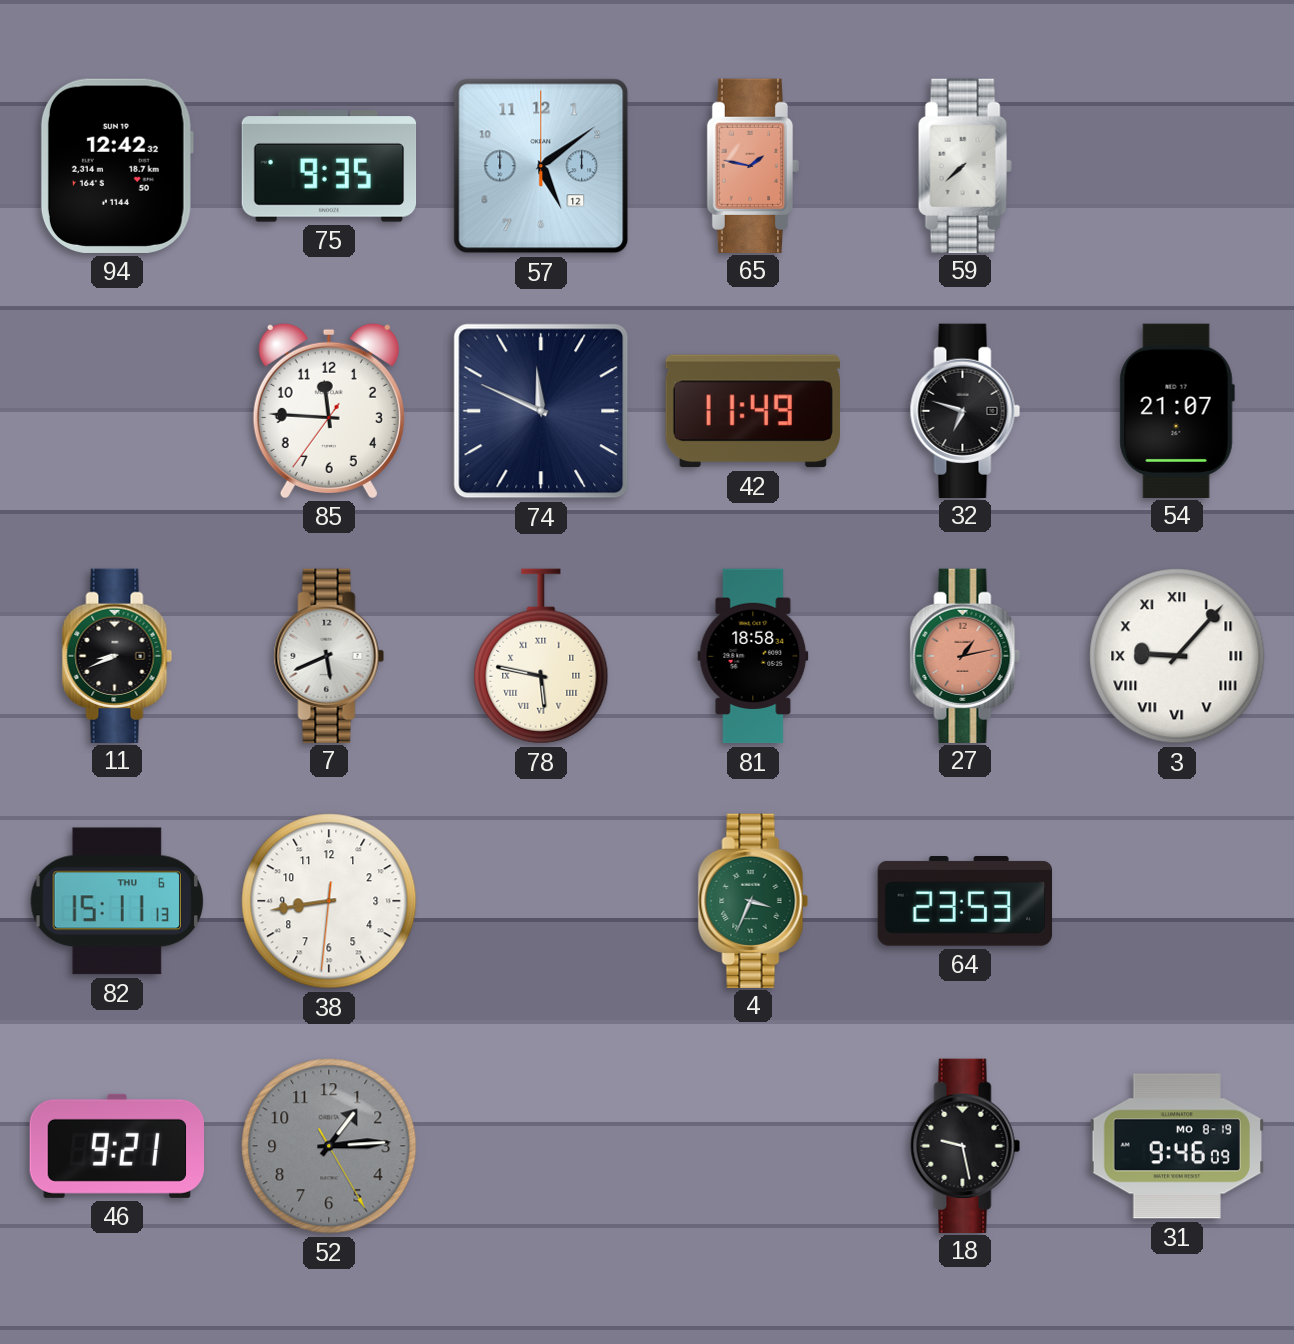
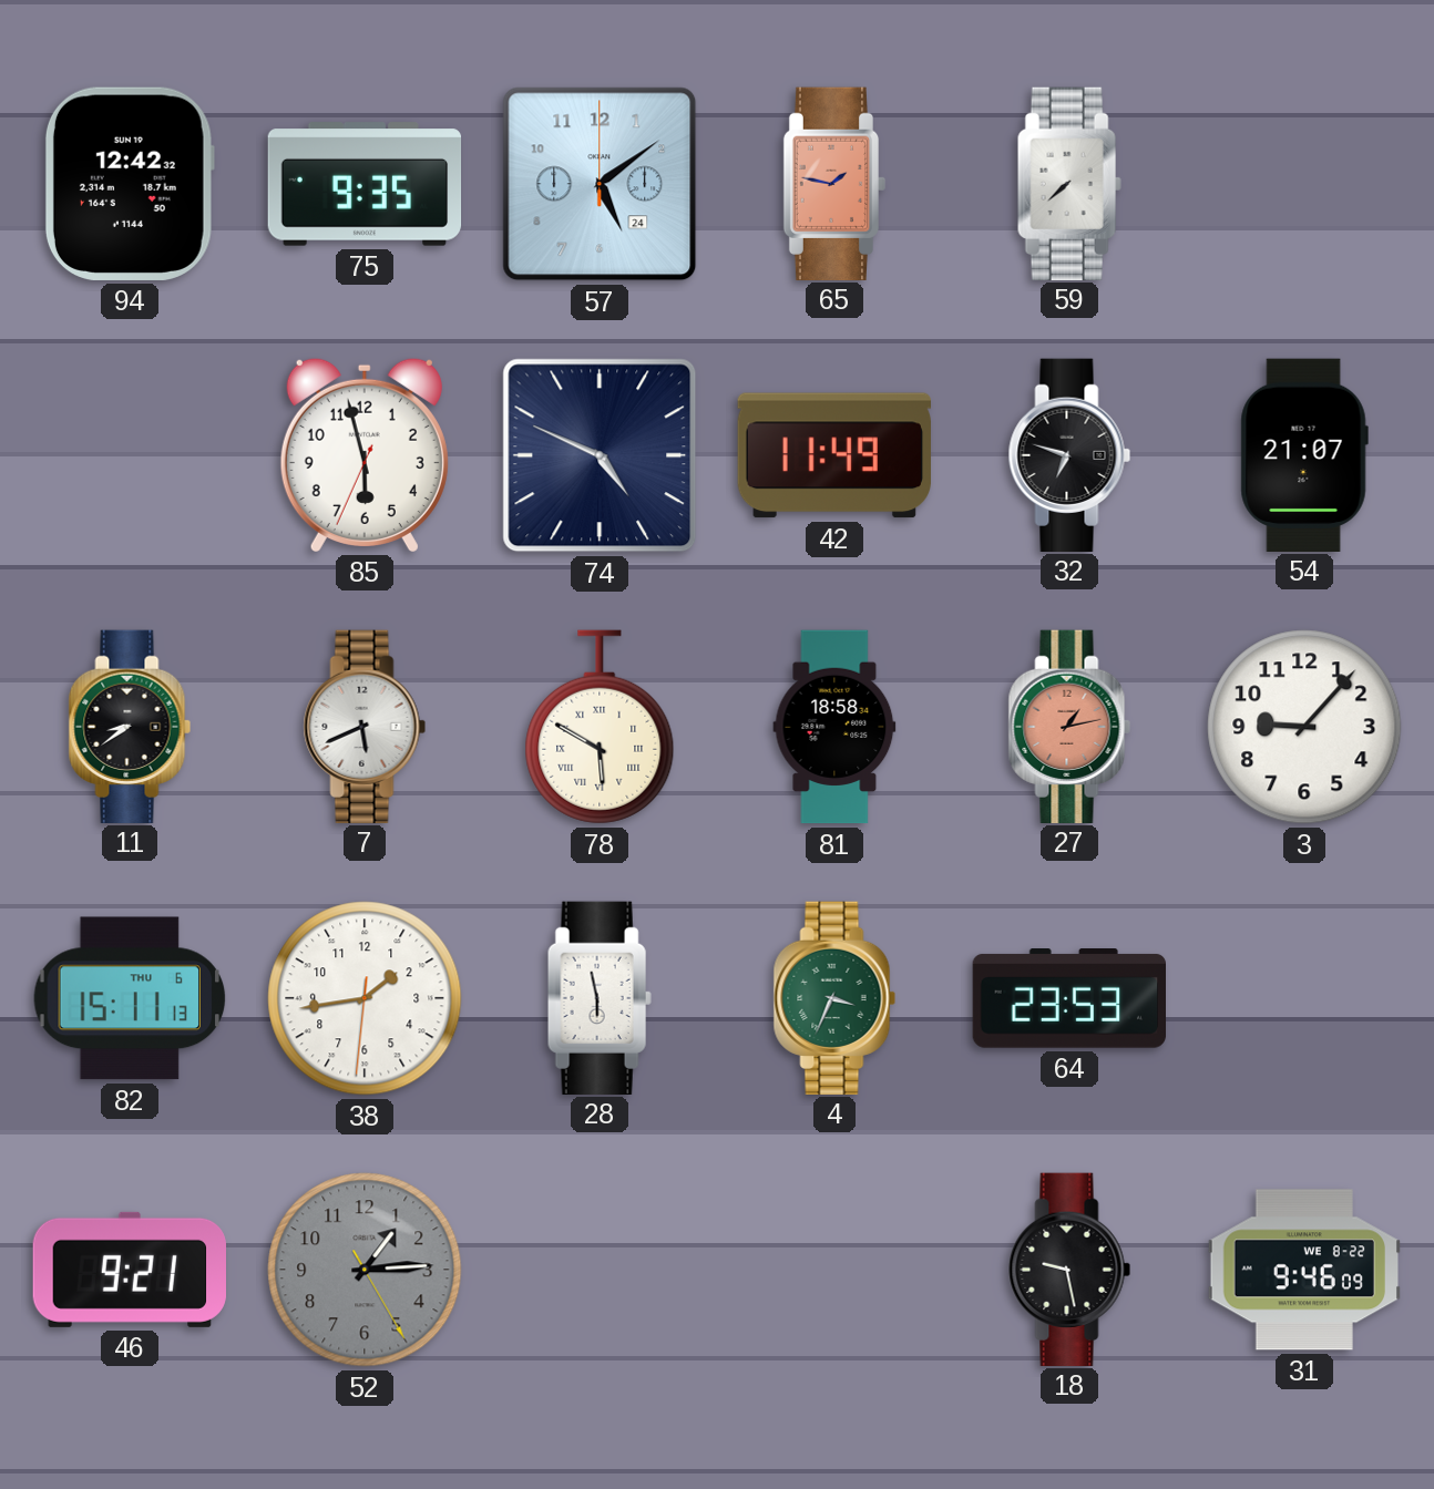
57 date: 12 -> 24
85: 11:45 -> 5:57
74: 11:49 -> 4:49
11: 8:41 -> 8:39
78: 5:47 -> 5:50
3 numerals: Roman -> Arabic
38: 8:43 -> 1:43
28: none -> 5:58
31 date: MO 8-19 -> WE 8-22
